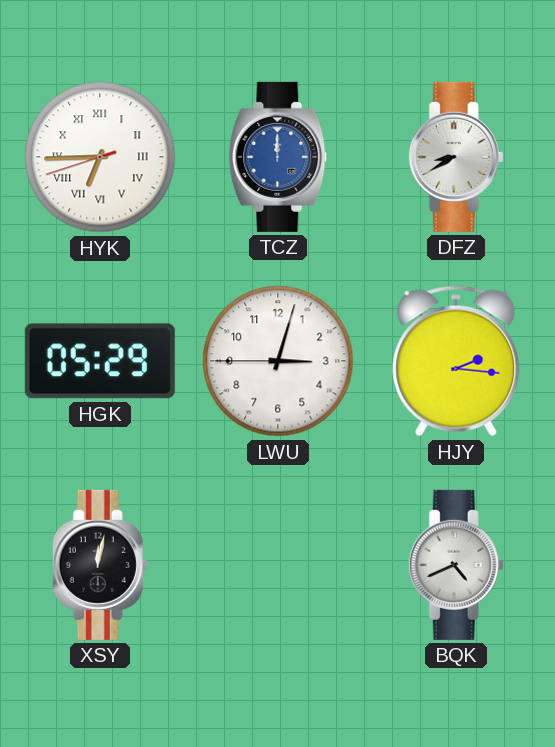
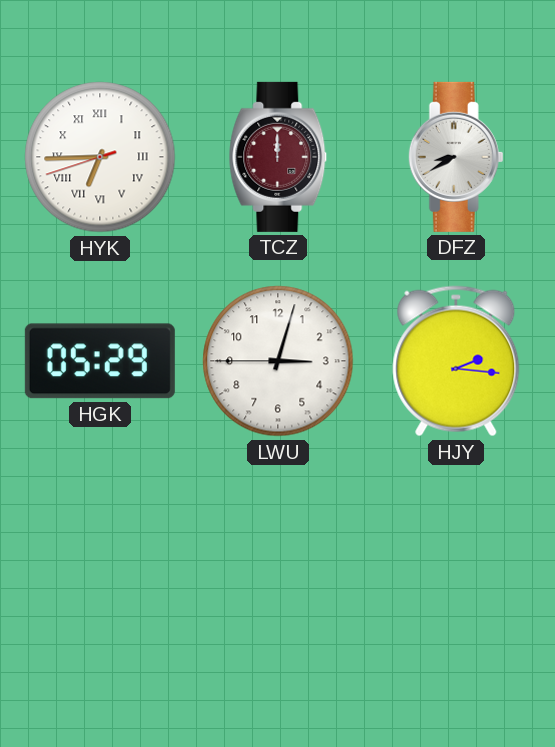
TCZ dial: blue -> burgundy
XSY: 12:02 -> none
BQK: 4:41 -> none
